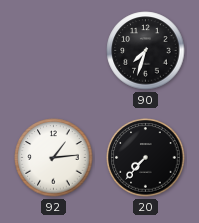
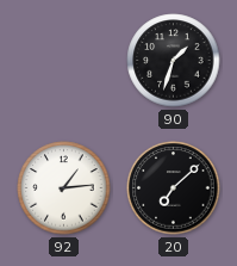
90: 7:33 -> 1:33
20: 7:37 -> 7:08
